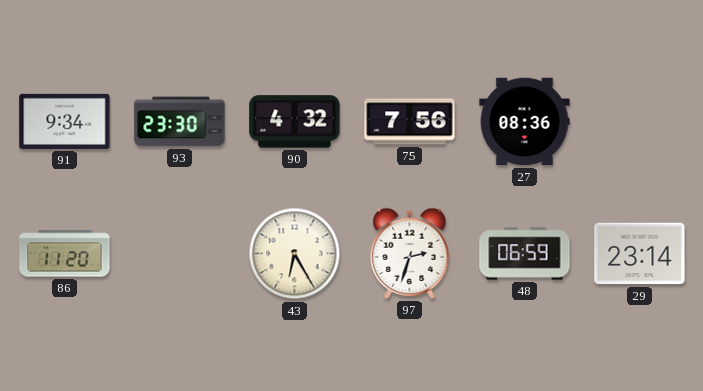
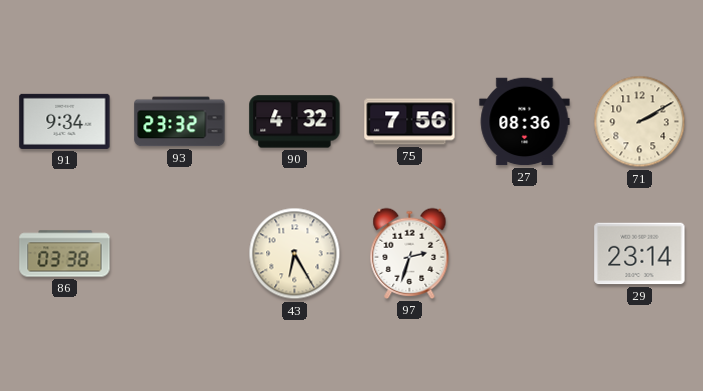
93: 23:30 -> 23:32
71: none -> 2:10
86: 11:20 -> 03:38
48: 06:59 -> none
